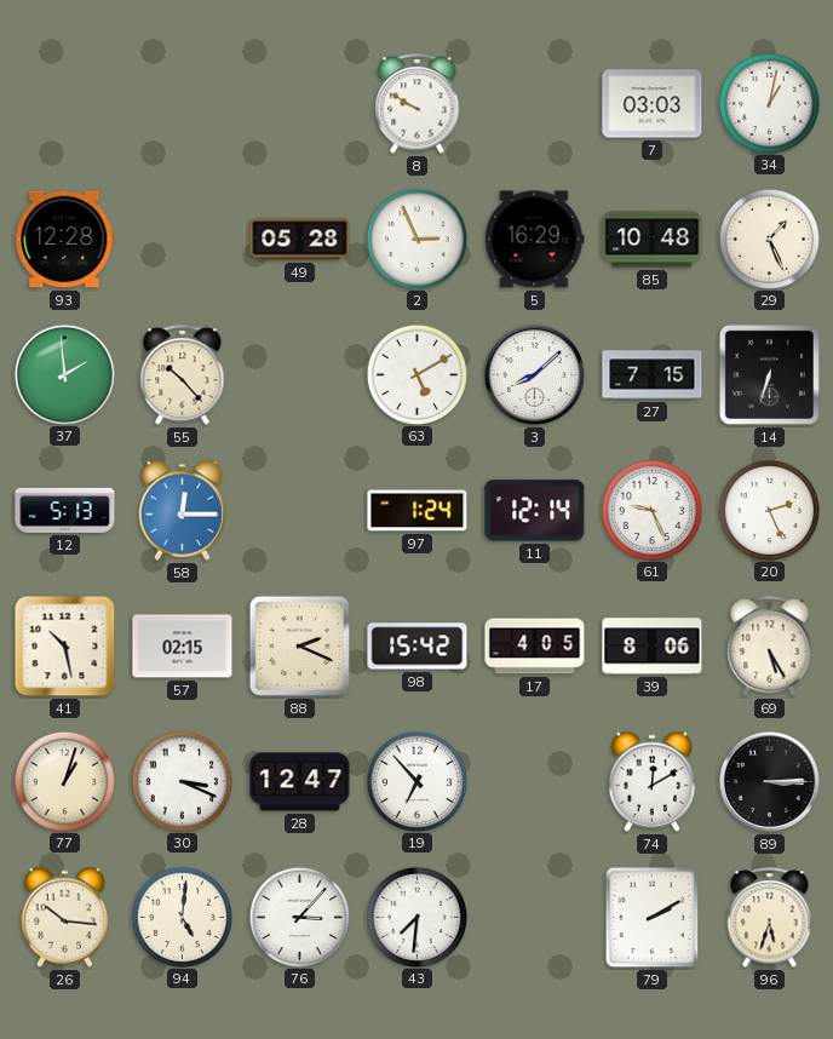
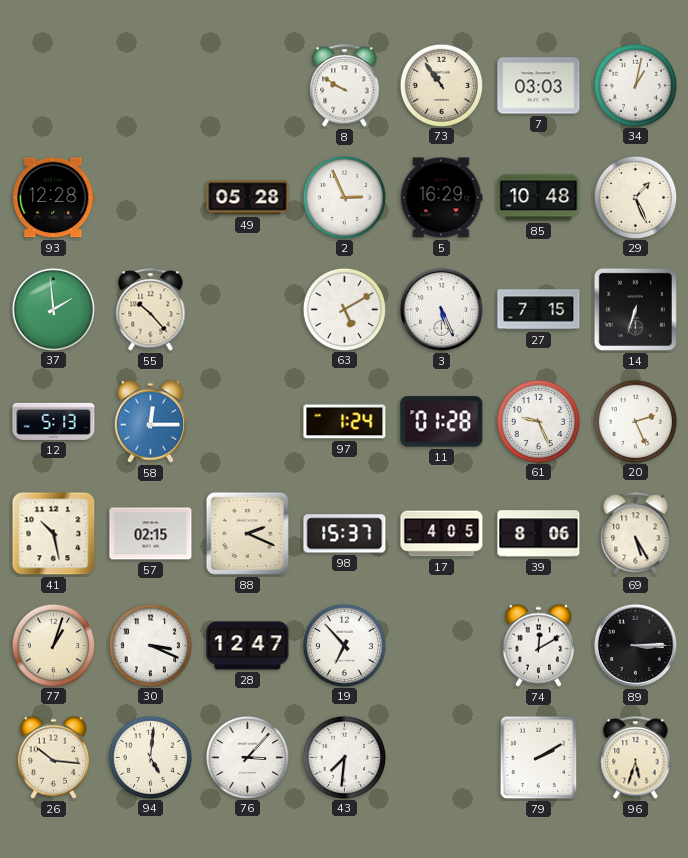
73: none -> 10:54
3: 8:08 -> 5:26
11: 12:14 -> 01:28
98: 15:42 -> 15:37
